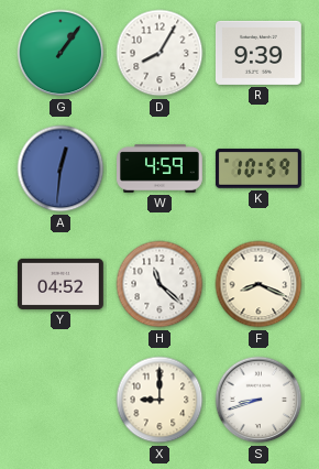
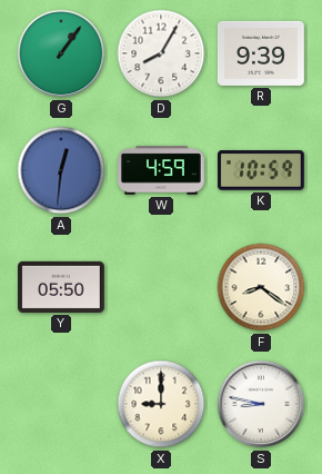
Y: 04:52 -> 05:50
H: 11:22 -> none
F: 8:19 -> 8:21
S: 8:42 -> 8:47
